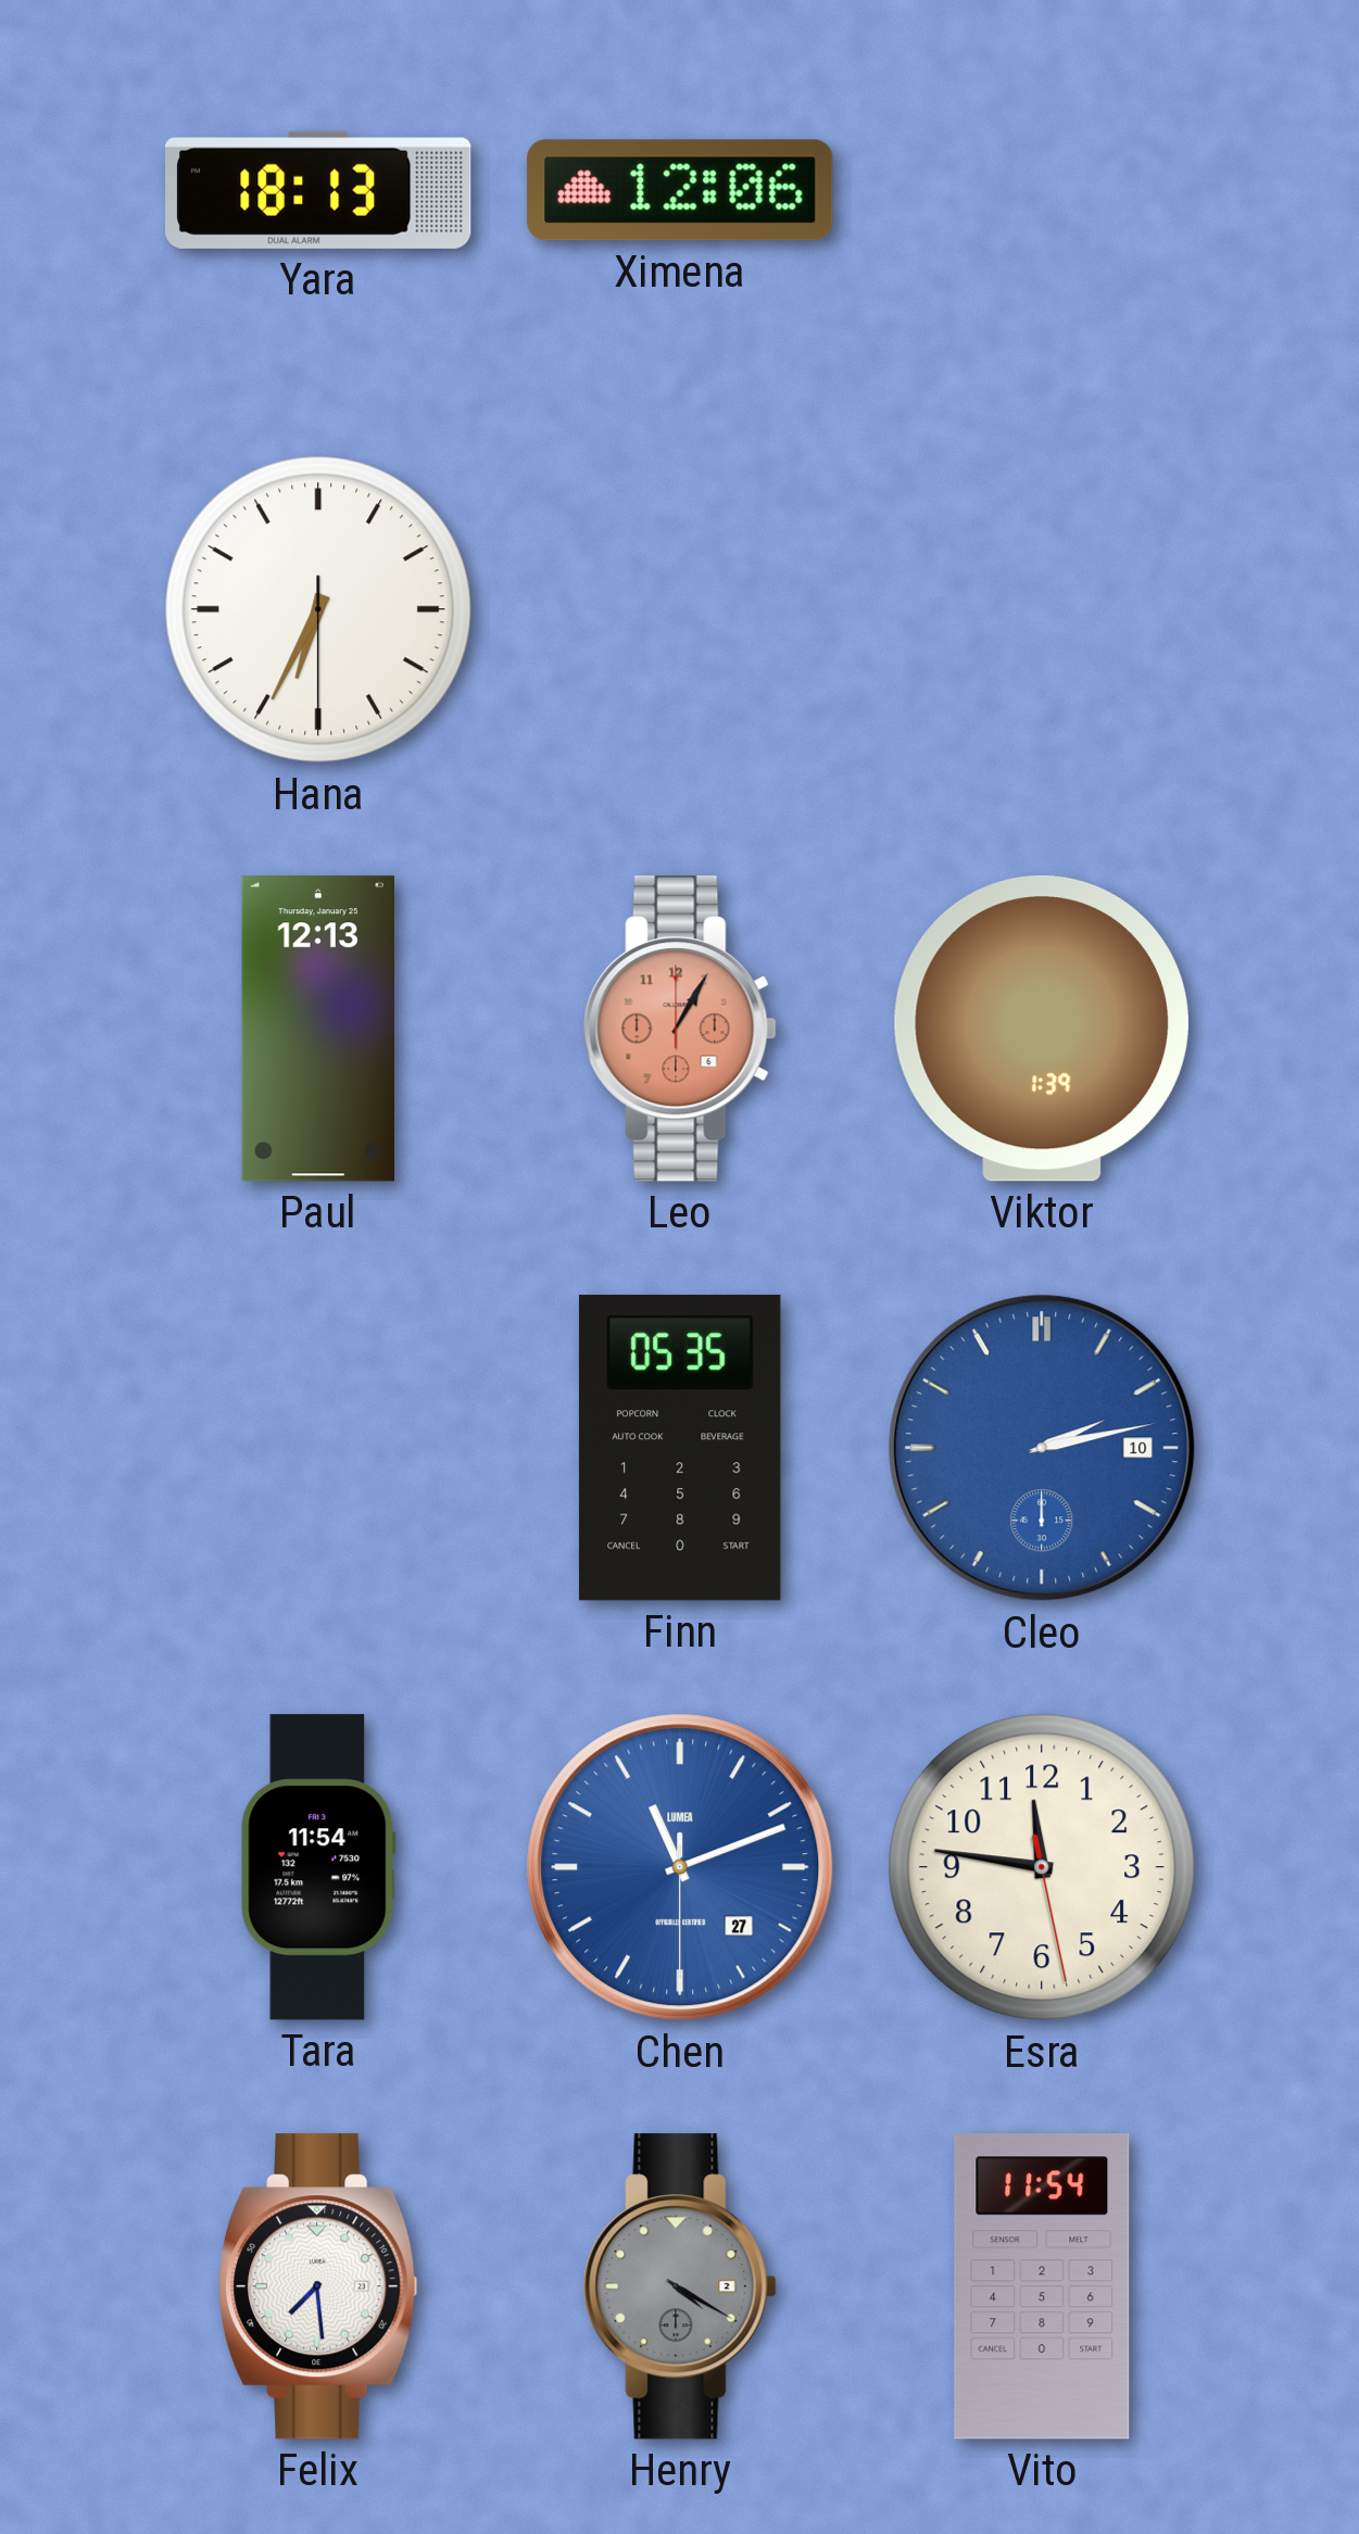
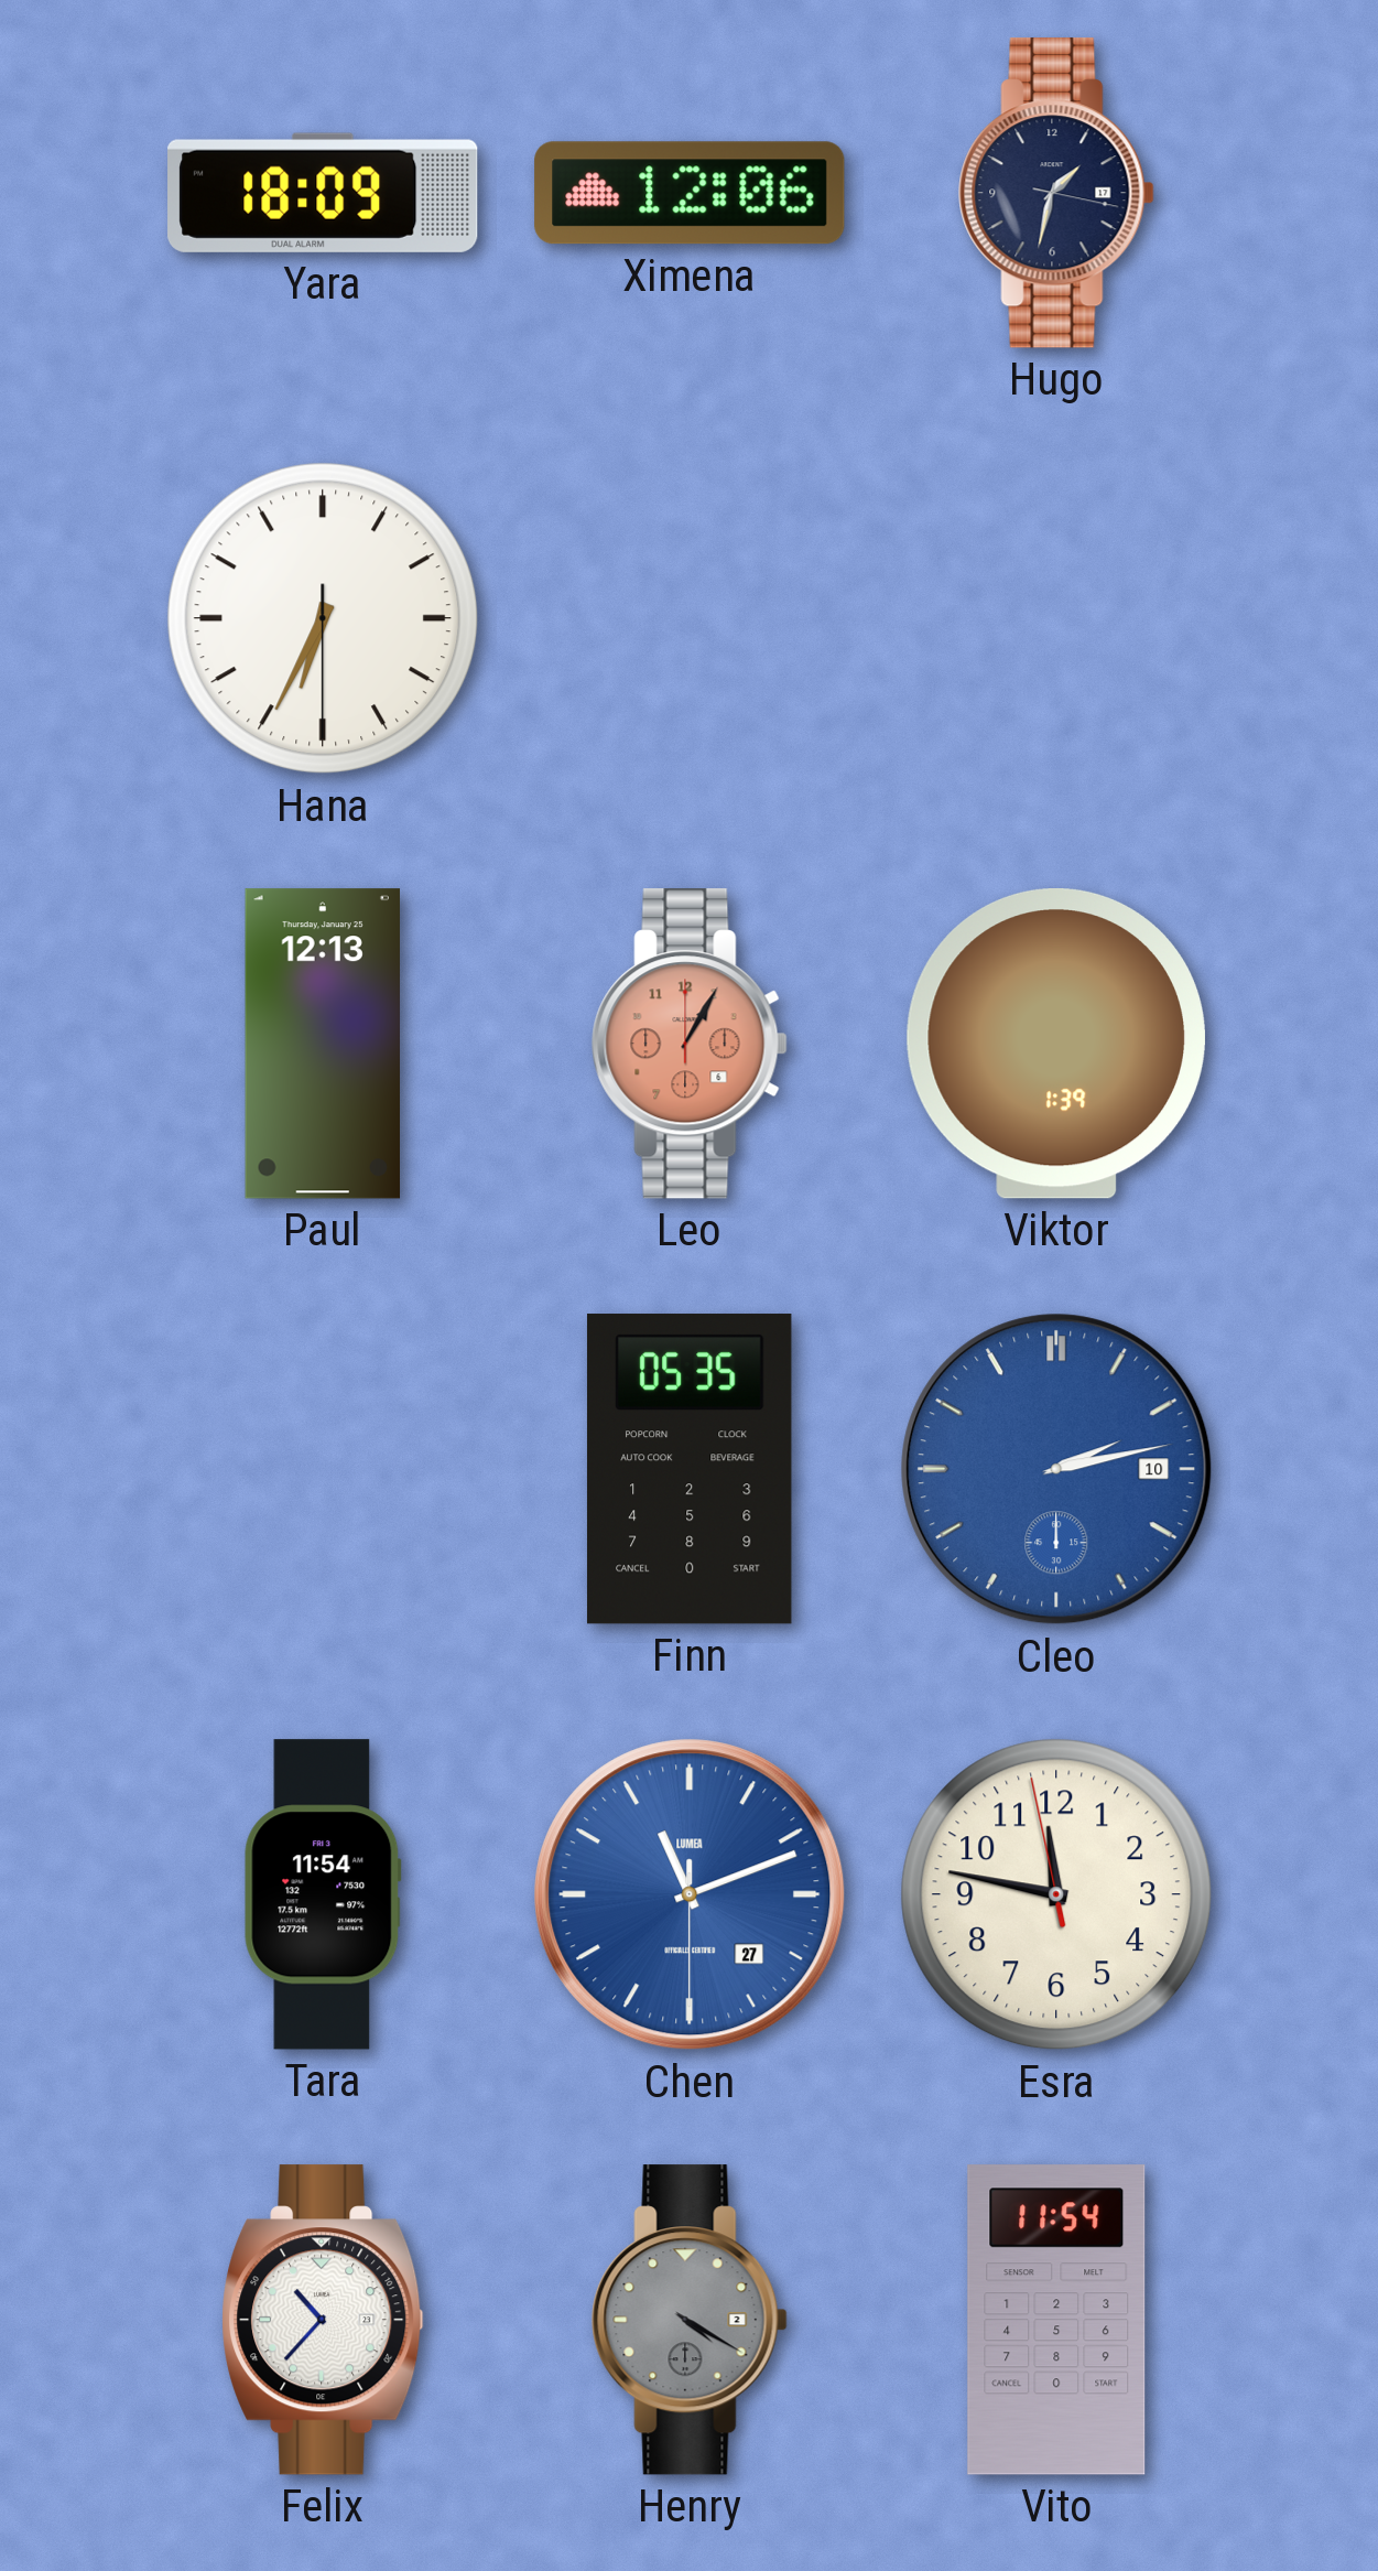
Yara: 18:13 -> 18:09
Hugo: none -> 1:32
Esra: 11:46:28 -> 11:46:58
Felix: 7:29 -> 10:37
